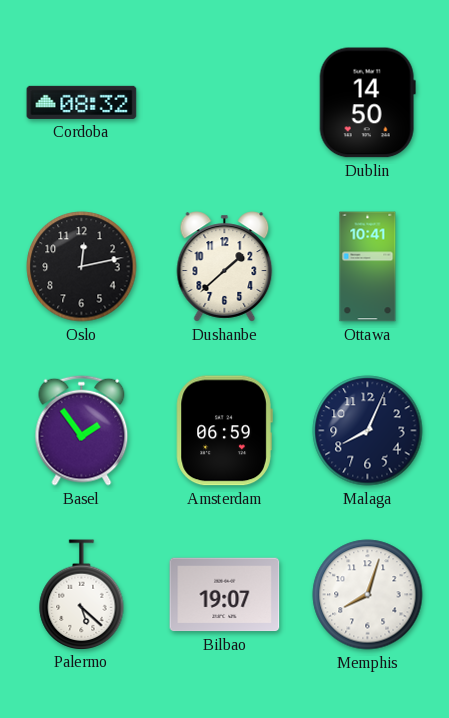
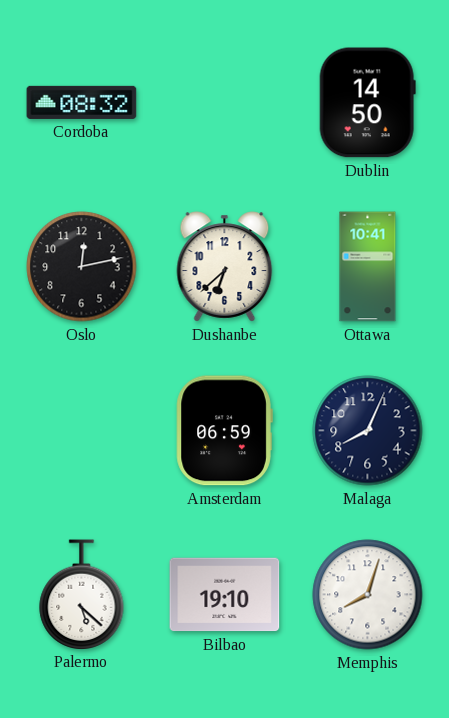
Dushanbe: 1:38 -> 6:38
Basel: 1:54 -> none
Bilbao: 19:07 -> 19:10
